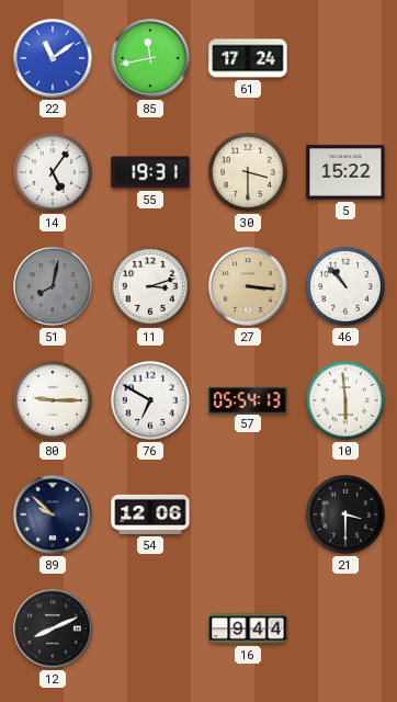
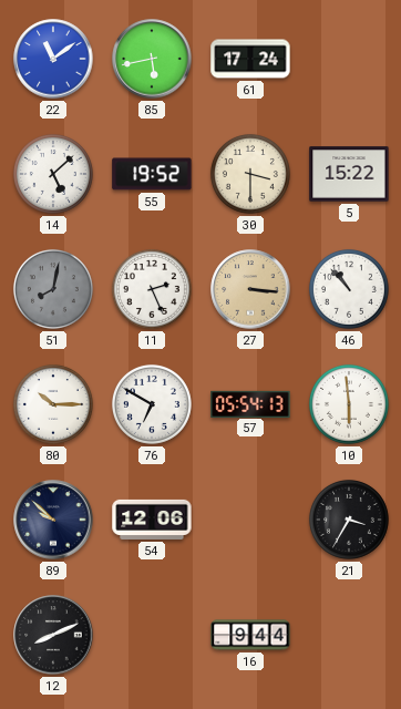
85: 11:43 -> 5:43
14: 5:06 -> 5:08
55: 19:31 -> 19:52
11: 3:12 -> 2:26
80: 9:15 -> 10:15
21: 3:30 -> 3:35
